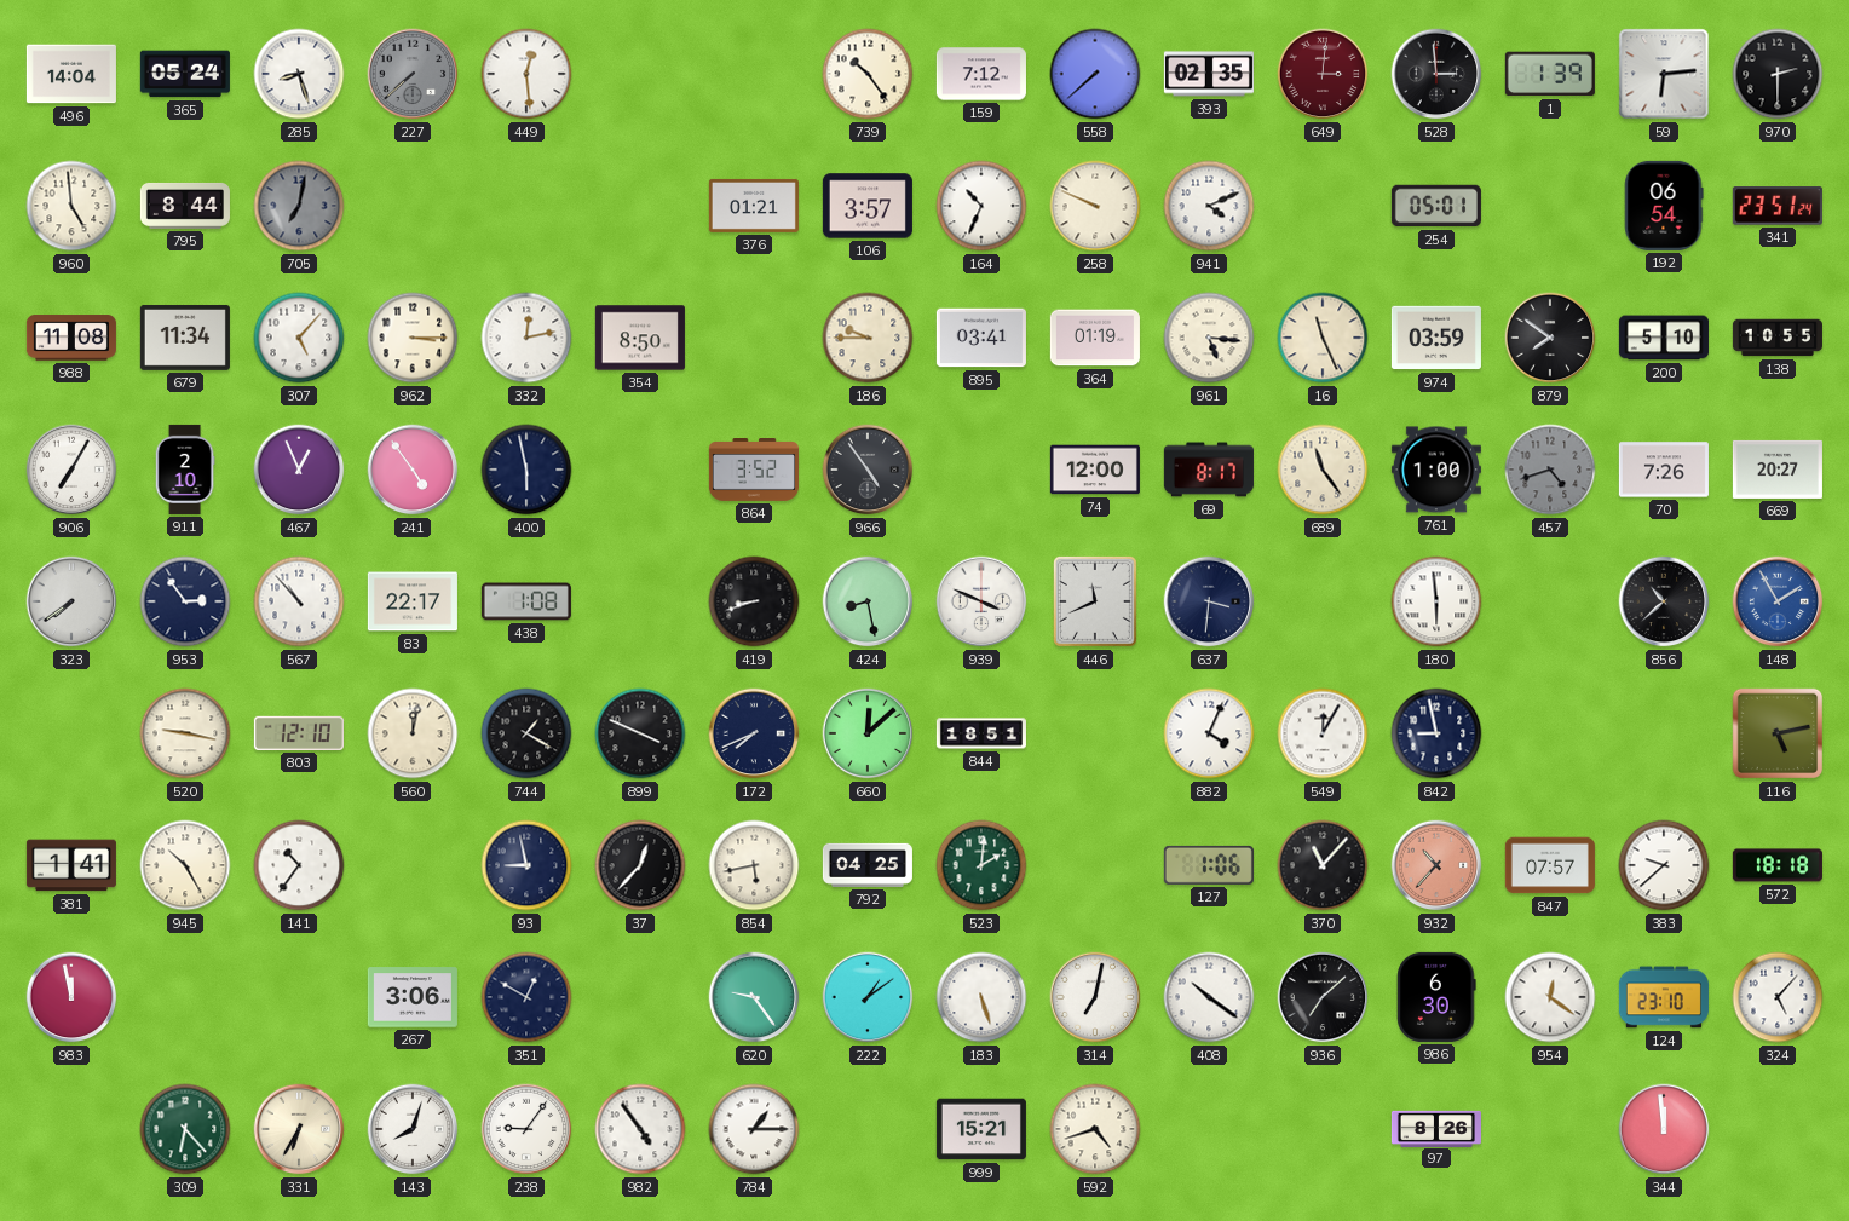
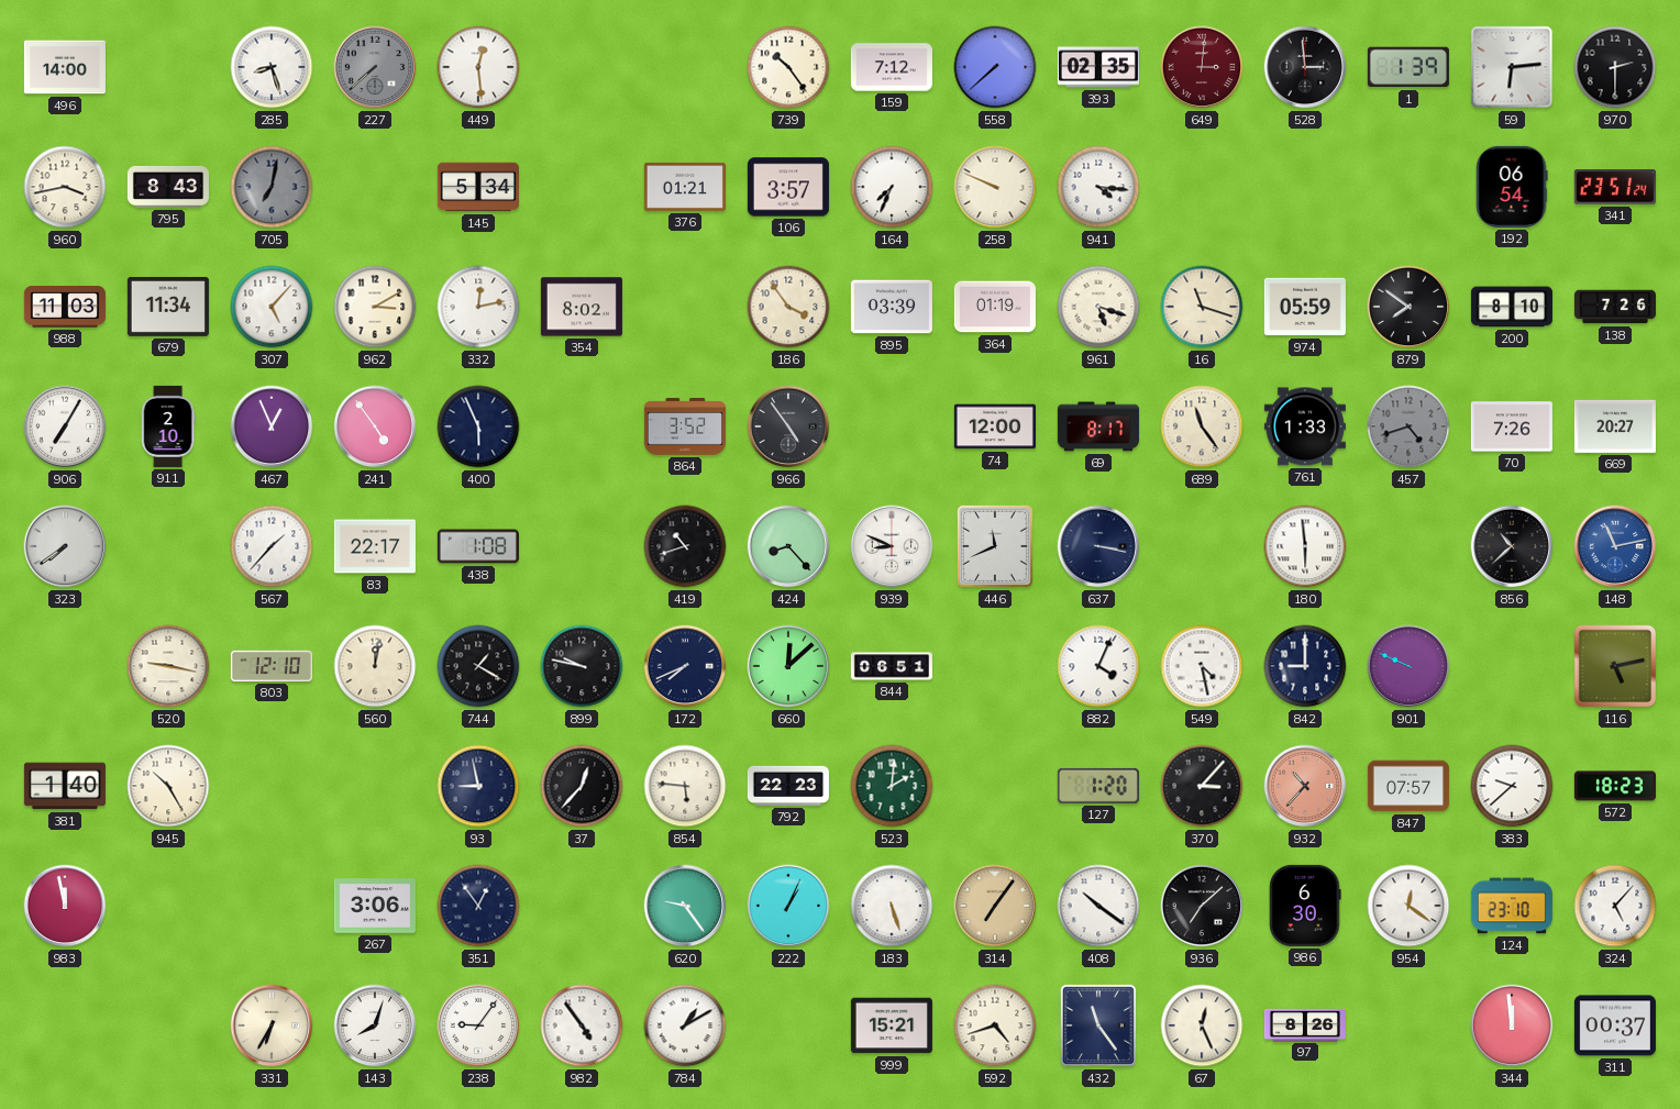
496: 14:04 -> 14:00
365: 05:24 -> none
960: 4:59 -> 3:43
795: 8:44 -> 8:43
145: none -> 5:34
164: 10:34 -> 7:34
941: 4:11 -> 4:16
254: 05:01 -> none
988: 11:08 -> 11:03
962: 3:15 -> 3:10
354: 8:50 -> 8:02
186: 9:45 -> 3:54
895: 03:41 -> 03:39
961: 5:16 -> 5:18
16: 11:26 -> 11:18
974: 03:59 -> 05:59
200: 5:10 -> 8:10
138: 10:55 -> 7:26
400: 5:58 -> 5:56
761: 1:00 -> 1:33
953: 2:54 -> none
567: 10:53 -> 1:37
419: 8:42 -> 10:42
424: 8:28 -> 8:23
939: 3:49 -> 8:49
637: 3:31 -> 3:17
148: 1:55 -> 11:13
899: 3:49 -> 9:47
844: 18:51 -> 06:51
549: 12:05 -> 4:28
842: 8:58 -> 9:00
901: none -> 9:49
381: 1:41 -> 1:40
141: 10:36 -> none
854: 5:43 -> 5:46
792: 04:25 -> 22:23
127: 1:06 -> 1:20
370: 11:07 -> 3:07
572: 18:18 -> 18:23
351: 12:50 -> 12:54
222: 1:09 -> 1:04
314: 7:02 -> 7:06
314 dial: white -> champagne
309: 6:23 -> none
784: 1:15 -> 1:10
432: none -> 11:24
67: none -> 12:26
311: none -> 00:37
